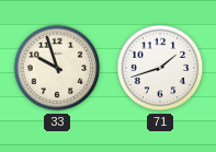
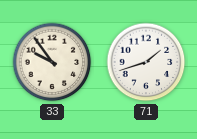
33: 9:57 -> 9:54
